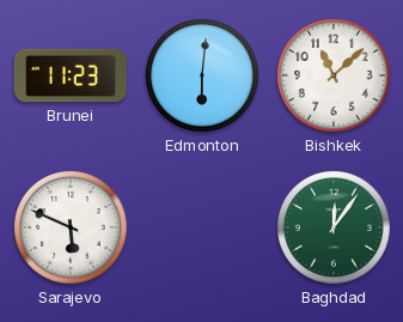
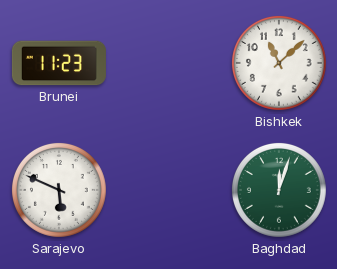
Edmonton: 6:01 -> none
Baghdad: 12:06 -> 12:03
